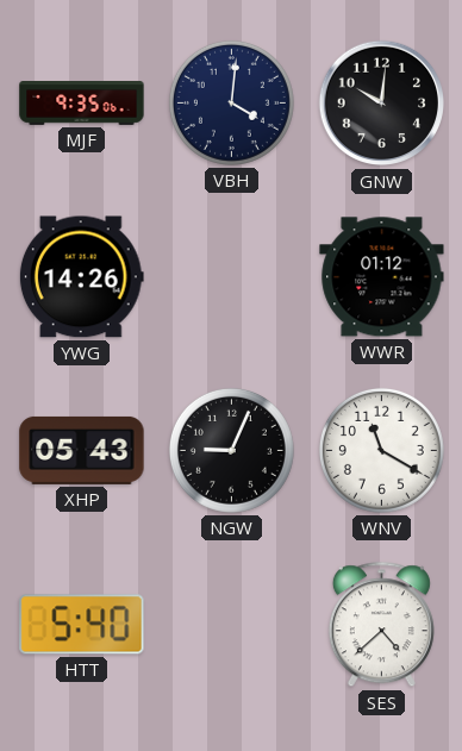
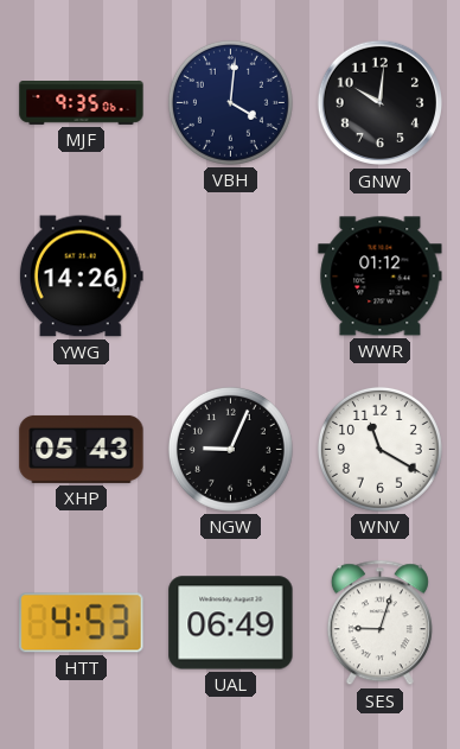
HTT: 5:40 -> 4:53
UAL: none -> 06:49
SES: 4:38 -> 9:03
